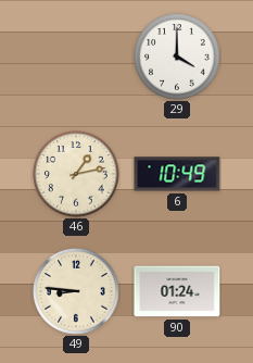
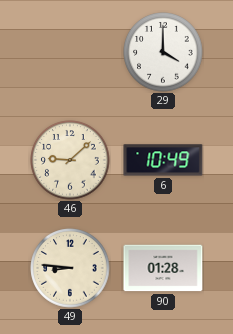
46: 1:13 -> 9:08
90: 01:24 -> 01:28
